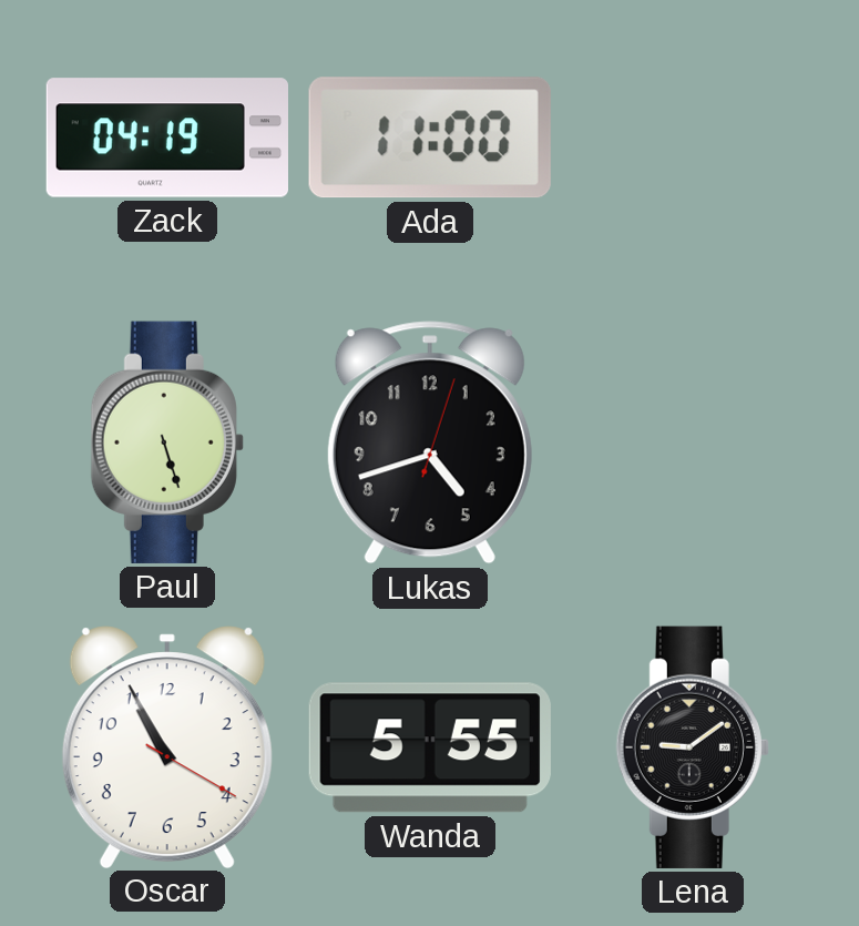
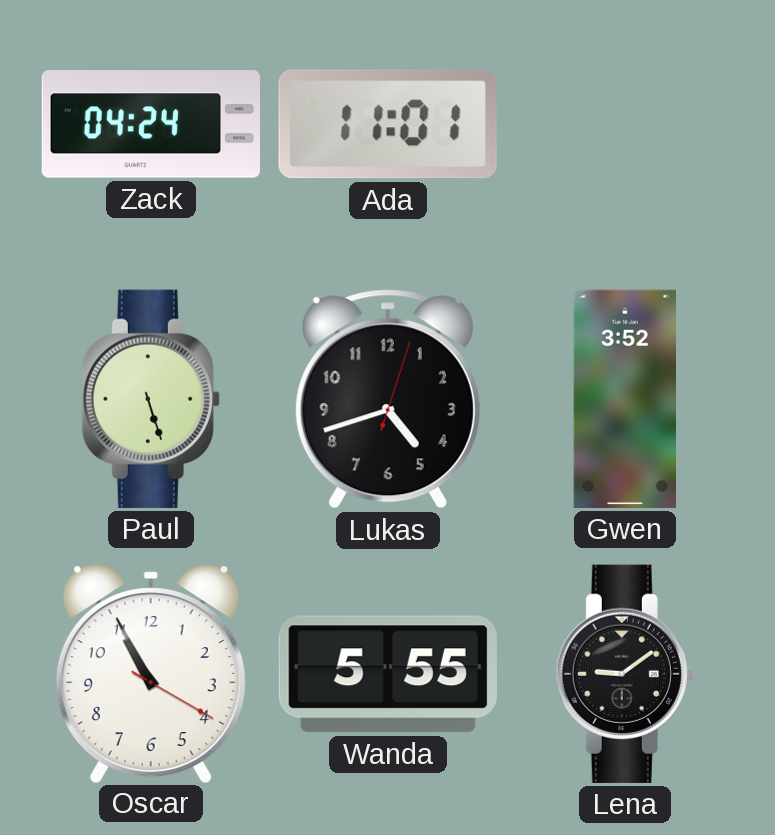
Zack: 04:19 -> 04:24
Ada: 11:00 -> 11:01
Gwen: none -> 3:52
